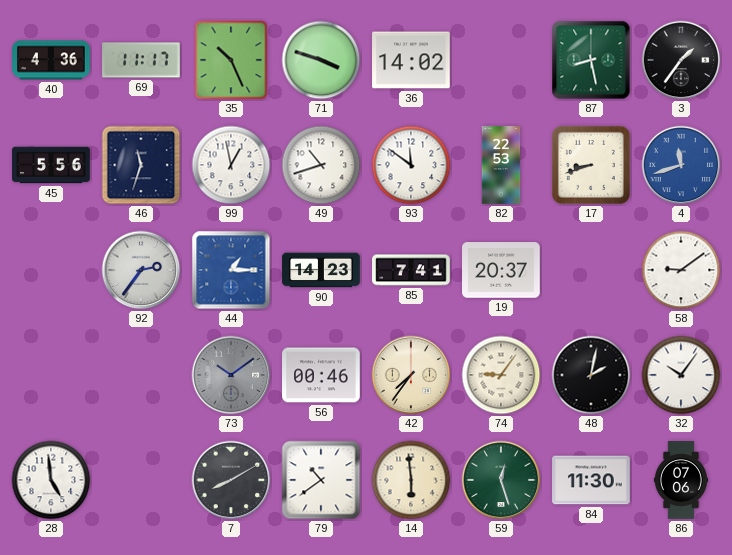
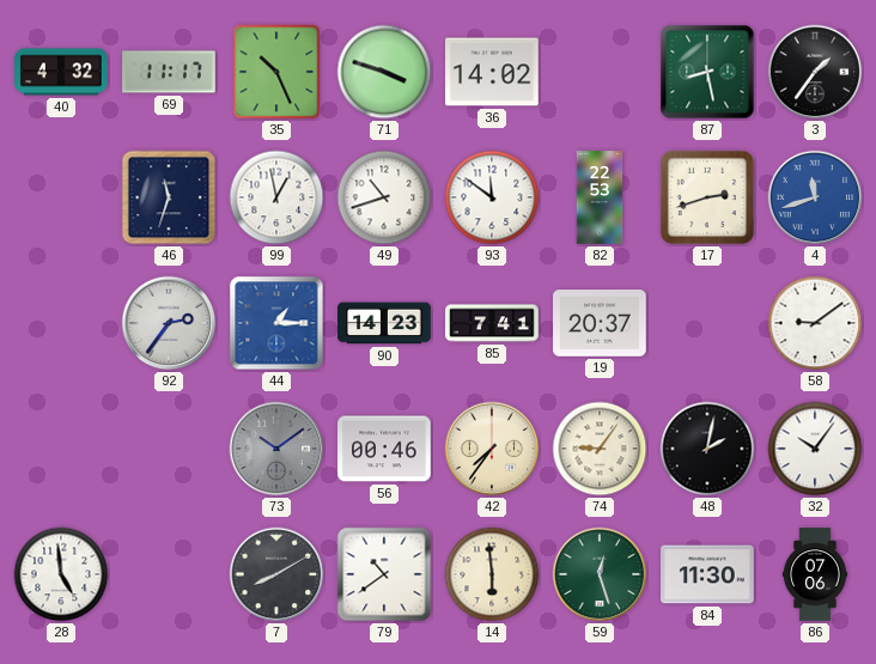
40: 4:36 -> 4:32
45: 5:56 -> none
17: 8:42 -> 2:42
